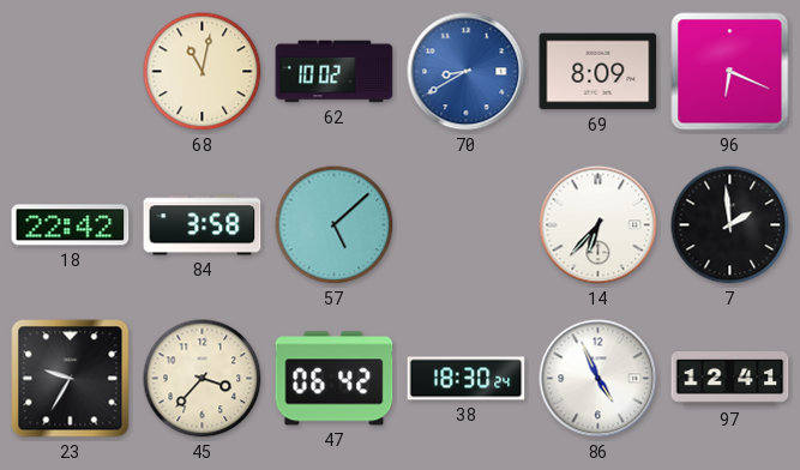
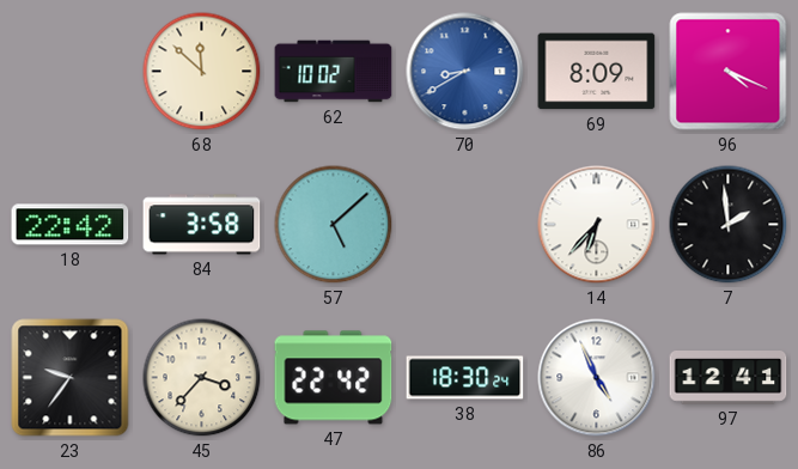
68: 11:02 -> 11:52
96: 6:19 -> 4:19
23: 9:35 -> 9:36
47: 06:42 -> 22:42
